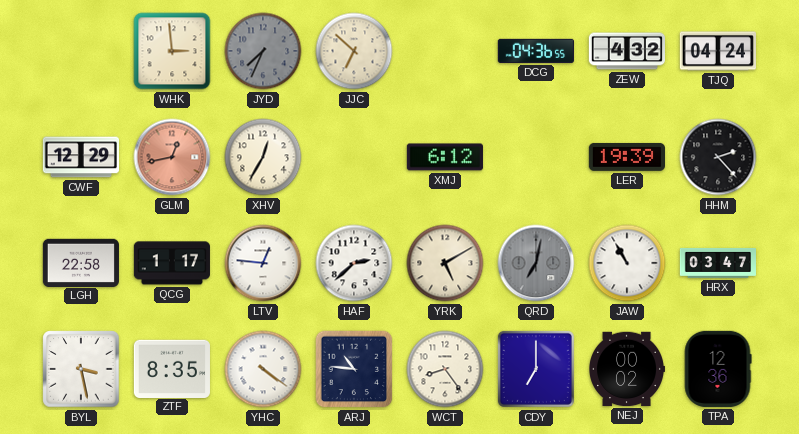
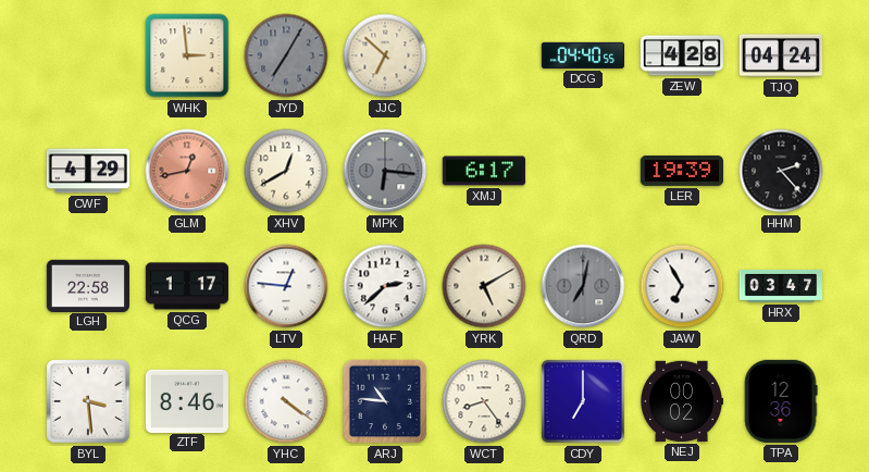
JYD: 7:34 -> 7:05
DCG: 04:36 -> 04:40
ZEW: 4:32 -> 4:28
CWF: 12:29 -> 4:29
XHV: 12:35 -> 12:40
MPK: none -> 6:16
XMJ: 6:12 -> 6:17
JAW: 10:55 -> 6:55
BYL: 3:28 -> 3:29
ZTF: 8:35 -> 8:46
